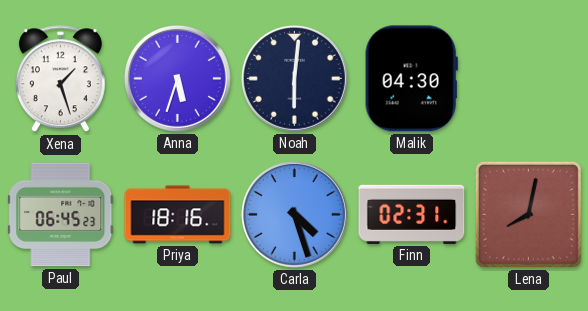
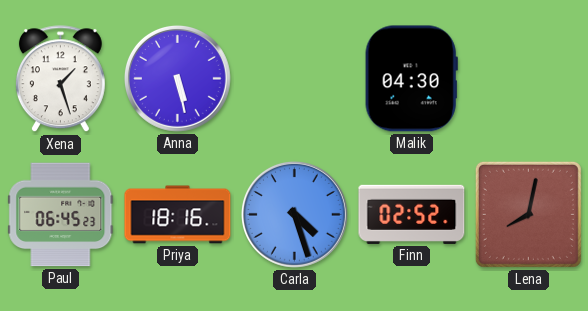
Anna: 5:33 -> 5:28
Noah: 6:01 -> none
Finn: 02:31 -> 02:52
